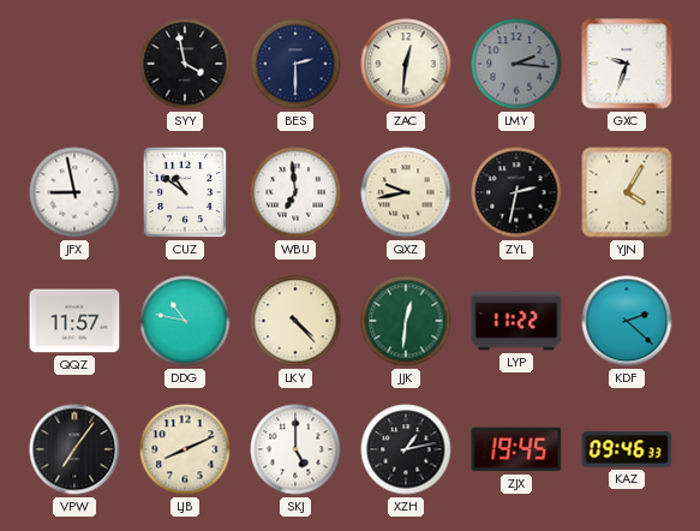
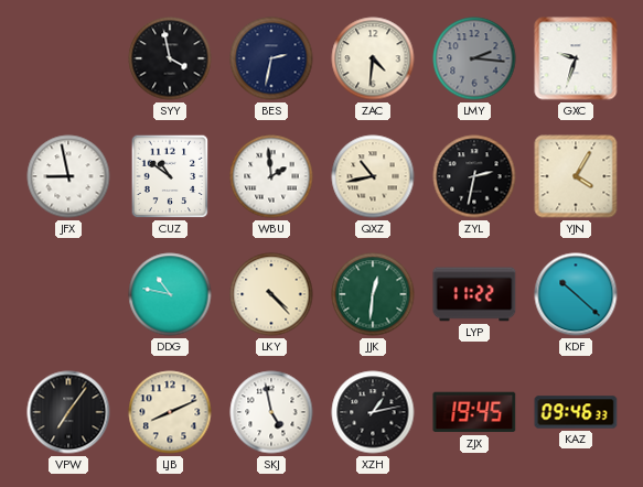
BES: 2:30 -> 2:32
ZAC: 12:31 -> 4:31
WBU: 6:59 -> 1:59
QXZ: 9:43 -> 10:43
QQZ: 11:57 -> none
KDF: 2:22 -> 10:22
SKJ: 5:00 -> 4:58
